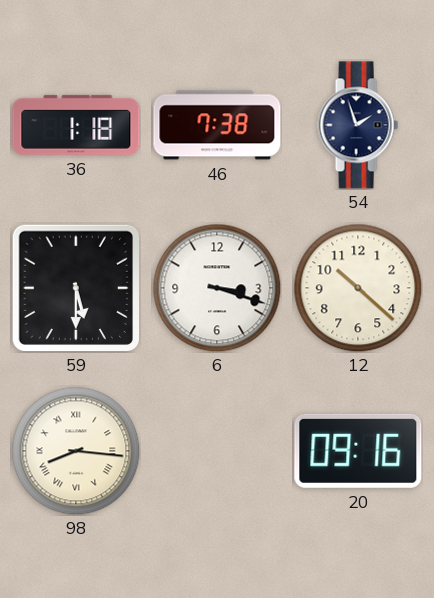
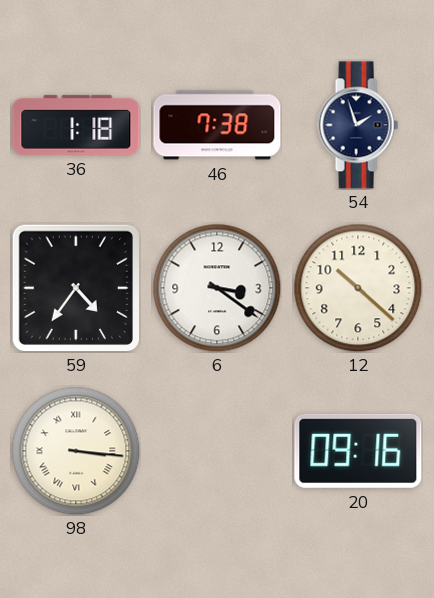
59: 5:30 -> 4:36
6: 3:18 -> 3:21
98: 8:16 -> 3:16
